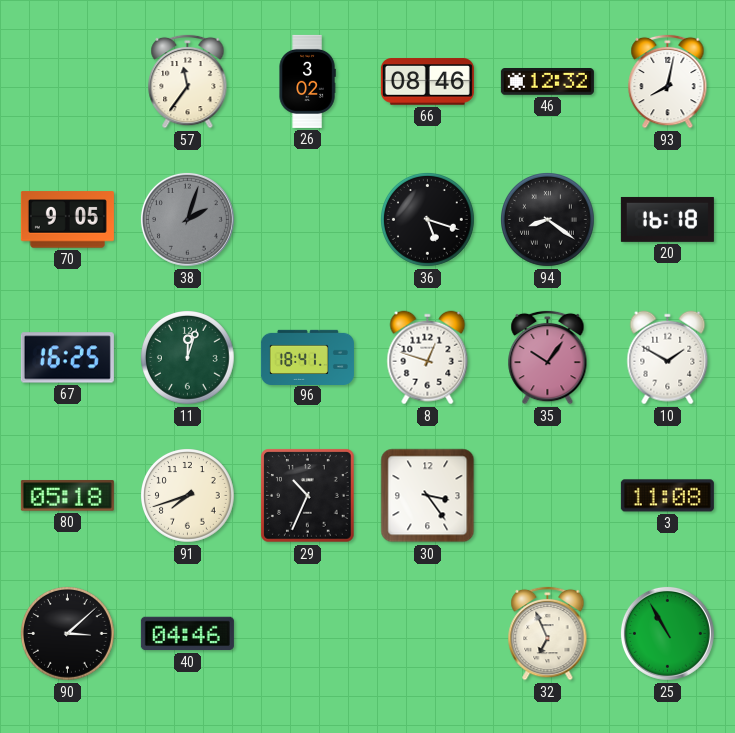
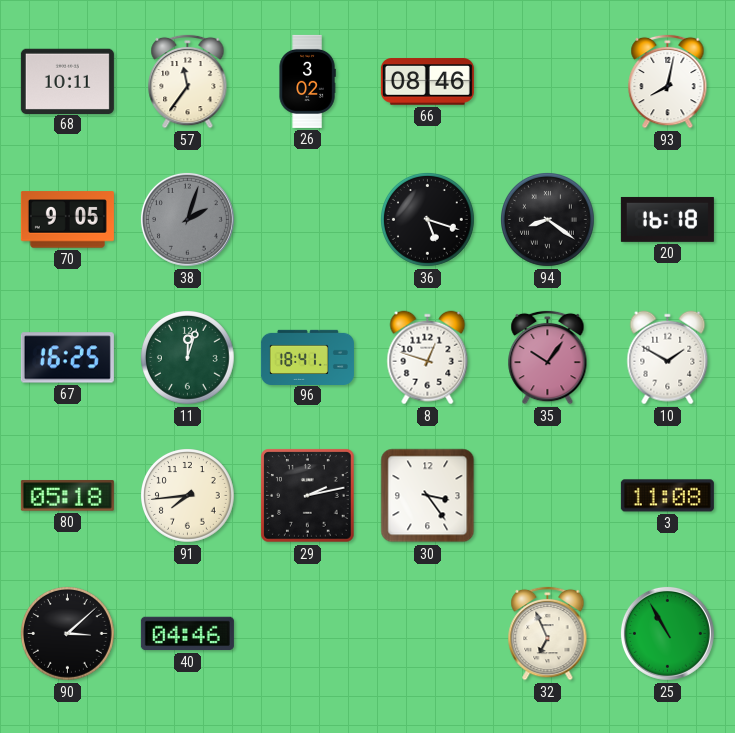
68: none -> 10:11
46: 12:32 -> none
91: 7:42 -> 7:44
29: 10:34 -> 2:13
